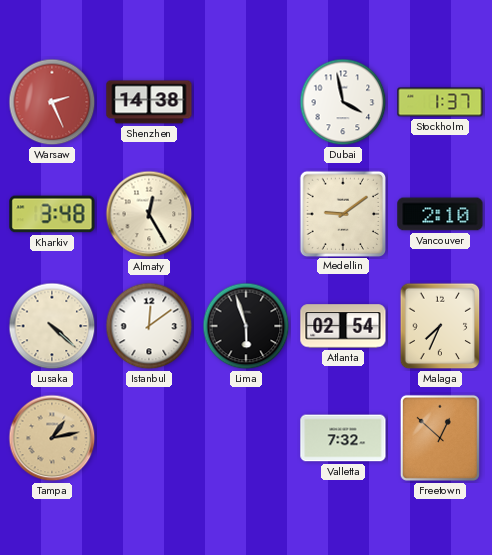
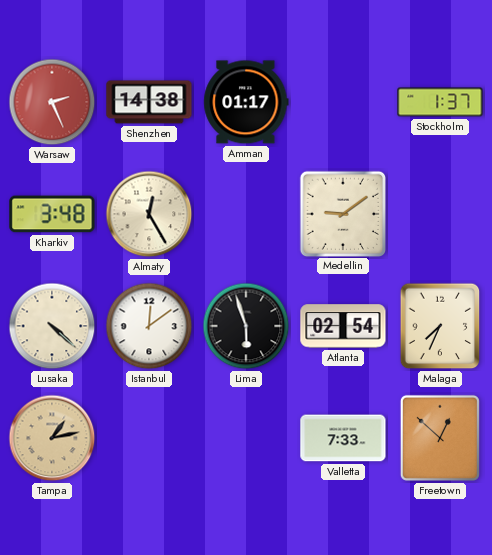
Amman: none -> 01:17
Dubai: 3:58 -> none
Vancouver: 2:10 -> none
Valletta: 7:32 -> 7:33
